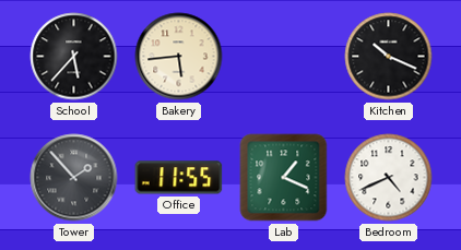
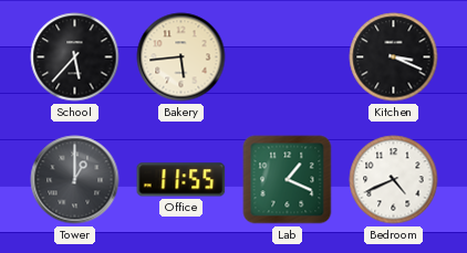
Kitchen: 10:19 -> 3:19
Tower: 1:53 -> 1:00
